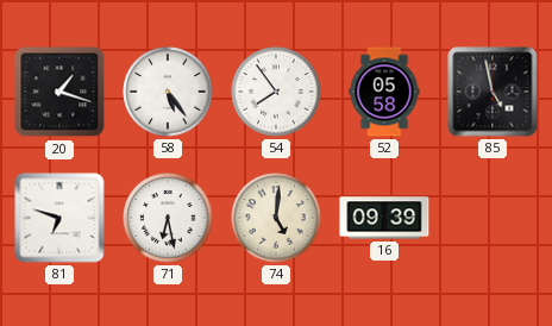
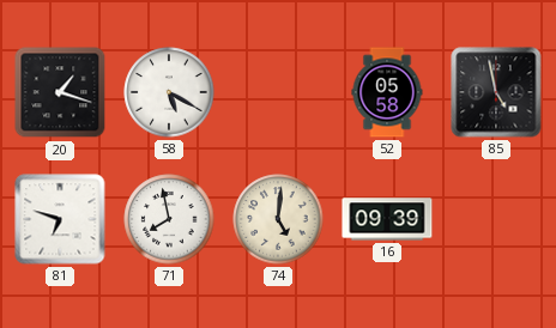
58: 5:24 -> 5:20
54: 7:54 -> none
71: 6:28 -> 7:58
